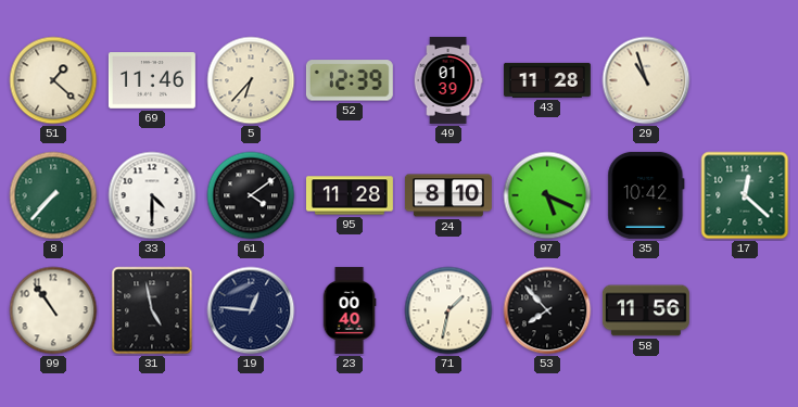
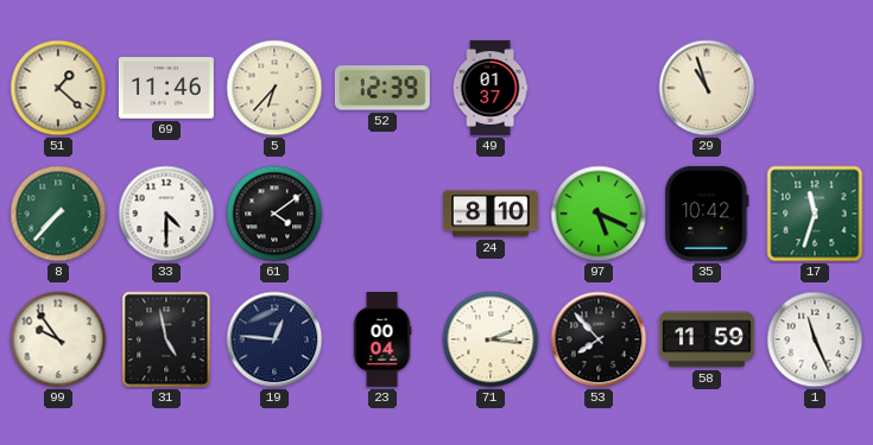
49: 01:39 -> 01:37
43: 11:28 -> none
95: 11:28 -> none
17: 12:22 -> 11:33
99: 10:54 -> 9:54
23: 00:40 -> 00:04
71: 1:32 -> 2:16
58: 11:56 -> 11:59
1: none -> 11:26
